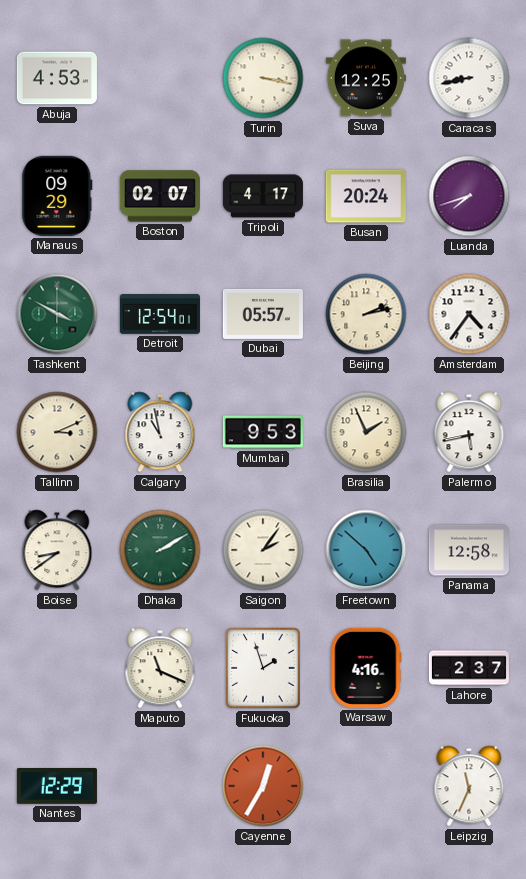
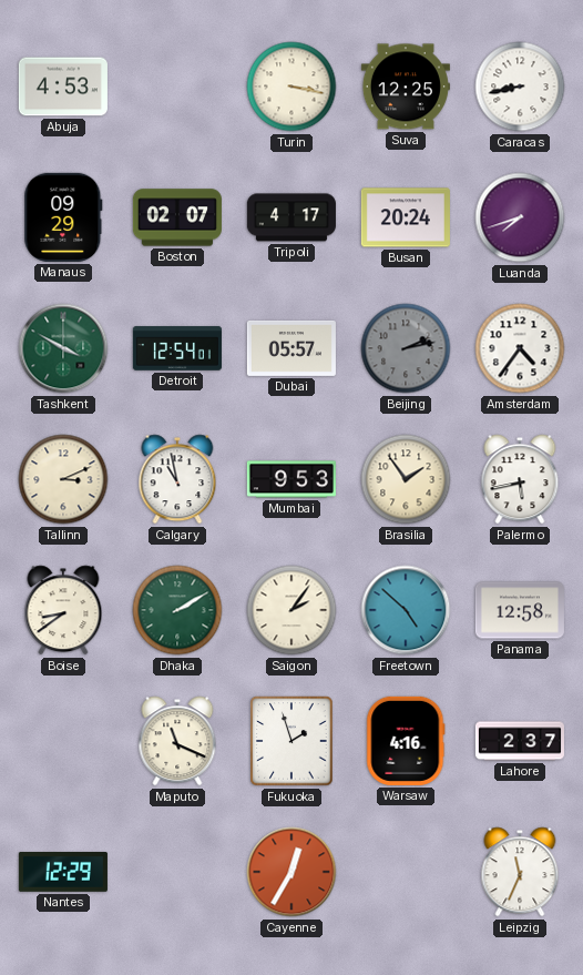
Beijing dial: cream -> grey
Brasilia: 1:56 -> 1:54
